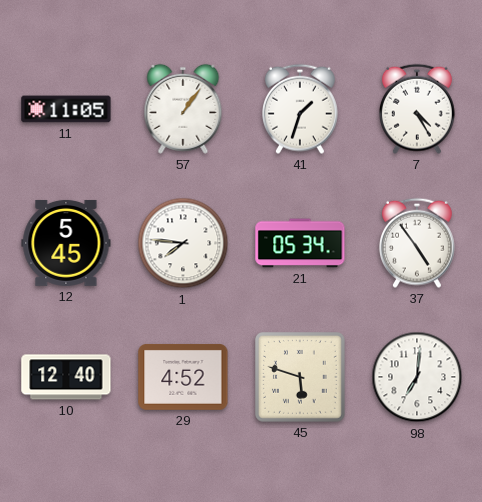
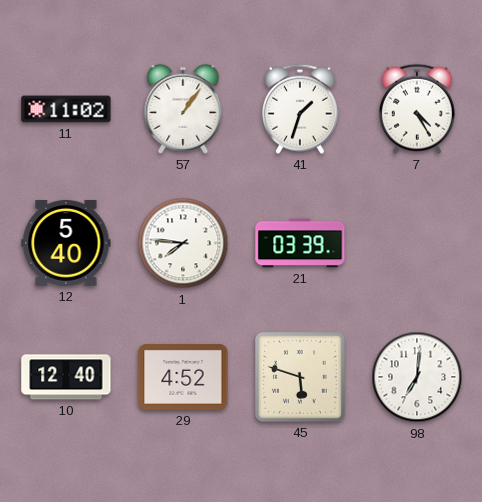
11: 11:05 -> 11:02
12: 5:45 -> 5:40
21: 05:34 -> 03:39
37: 4:54 -> none
